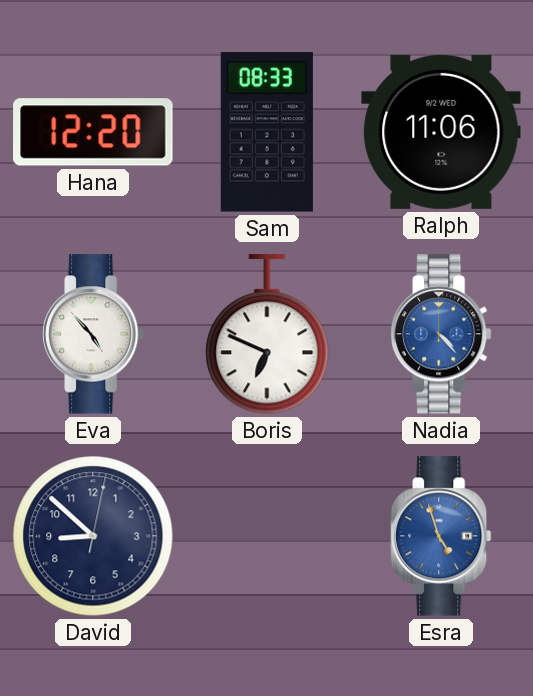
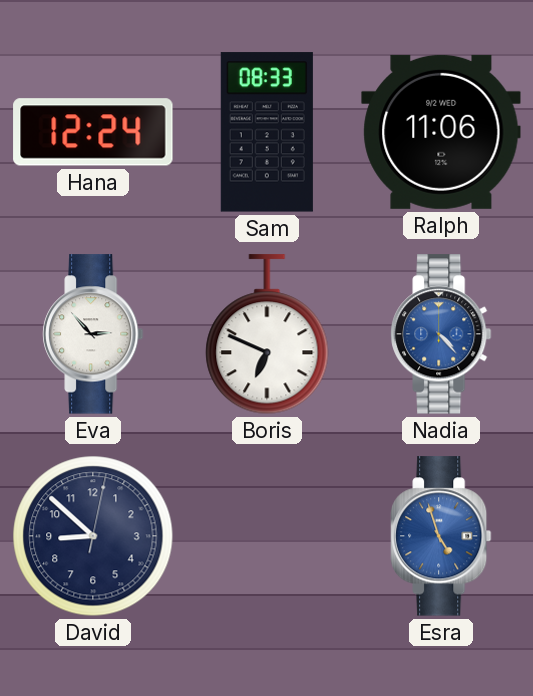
Hana: 12:20 -> 12:24
Eva: 4:53 -> 2:53
